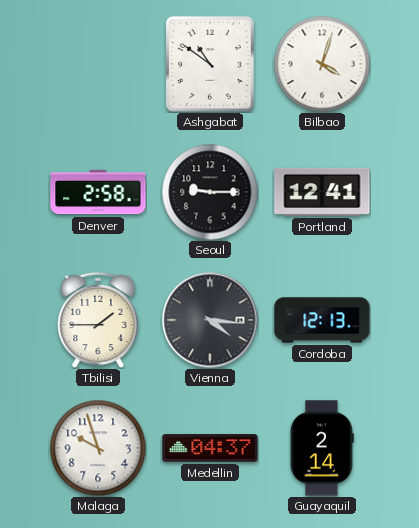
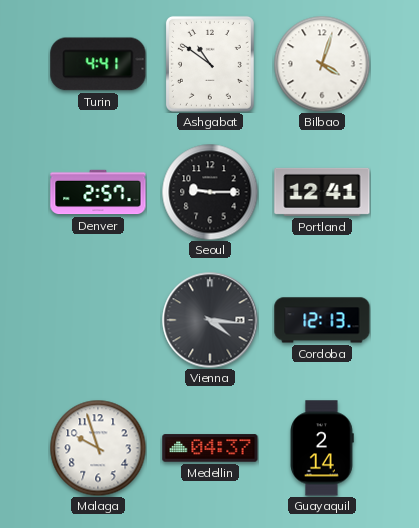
Turin: none -> 4:41
Denver: 2:58 -> 2:57
Tbilisi: 1:45 -> none
